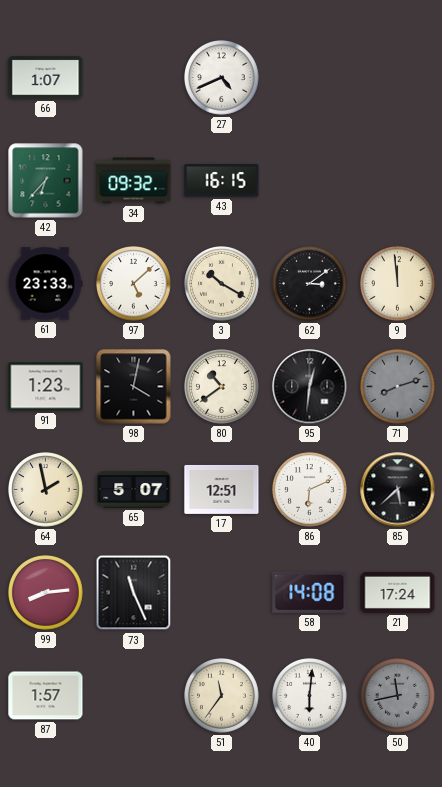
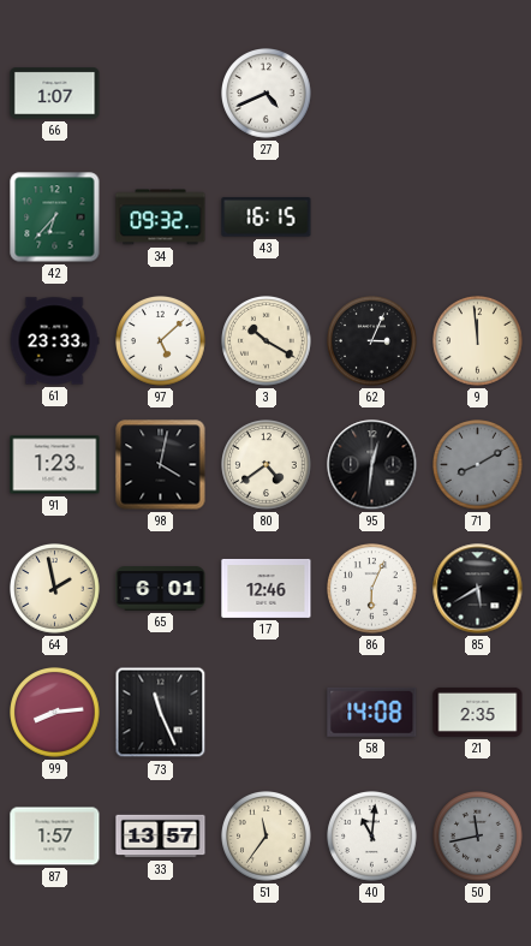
62: 3:09 -> 3:04
80: 10:39 -> 4:39
71: 8:12 -> 8:10
65: 5:07 -> 6:01
17: 12:51 -> 12:46
86: 6:11 -> 6:04
85: 5:38 -> 5:40
21: 17:24 -> 2:35
33: none -> 13:57
40: 6:01 -> 11:01
